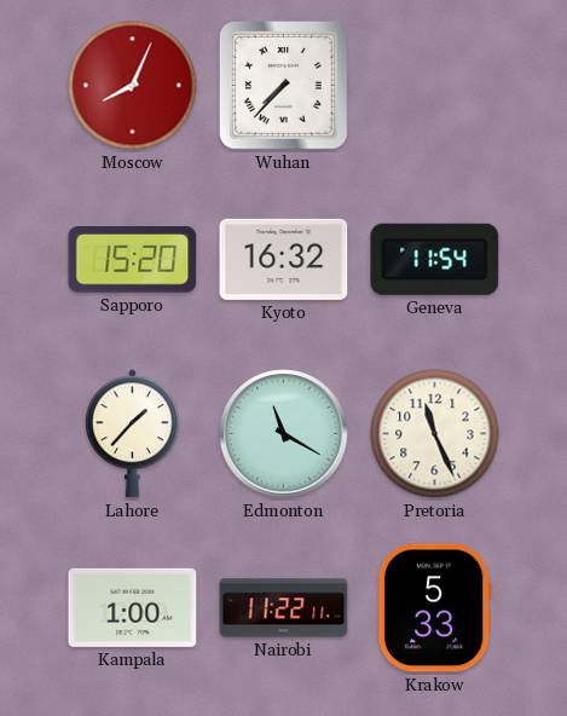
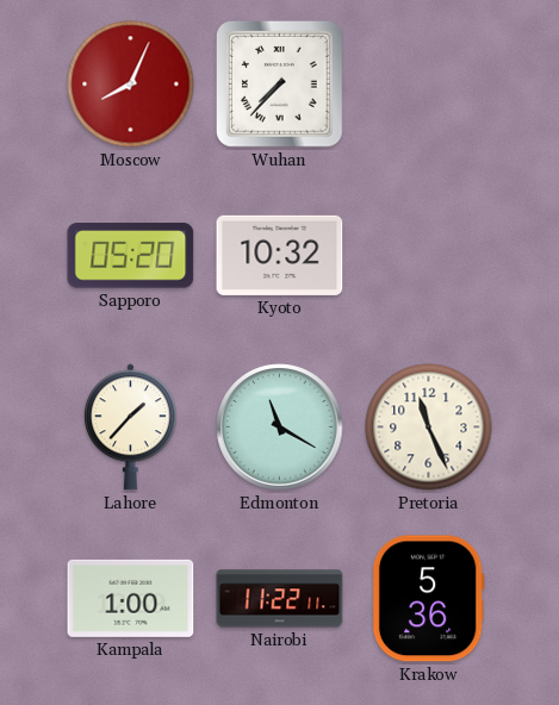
Sapporo: 15:20 -> 05:20
Kyoto: 16:32 -> 10:32
Geneva: 11:54 -> none
Krakow: 5:33 -> 5:36
